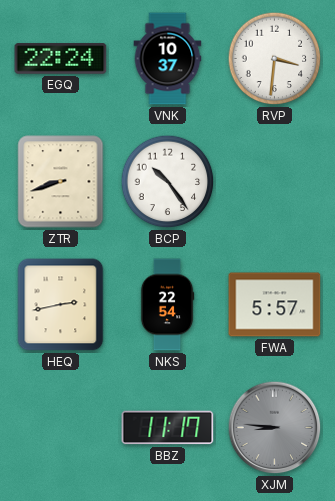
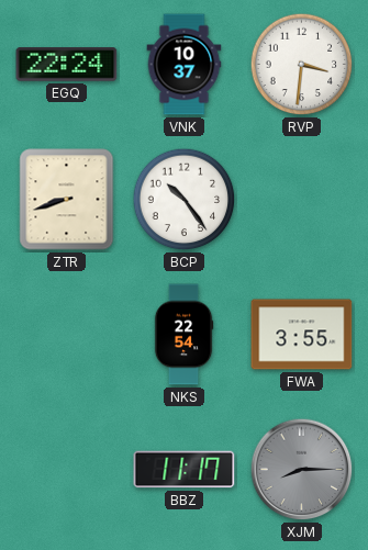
HEQ: 2:43 -> none
FWA: 5:57 -> 3:55
XJM: 8:46 -> 8:15
